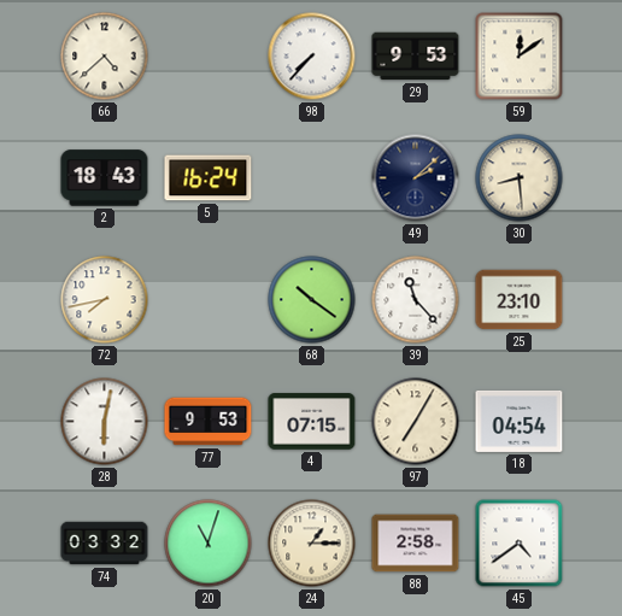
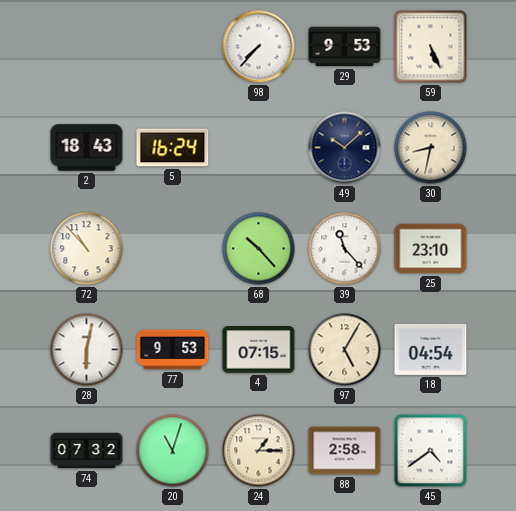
66: 4:38 -> none
59: 12:09 -> 5:26
49: 2:08 -> 10:08
30: 8:29 -> 8:32
72: 7:43 -> 10:53
68: 10:21 -> 10:23
97: 7:05 -> 5:05
74: 03:32 -> 07:32
